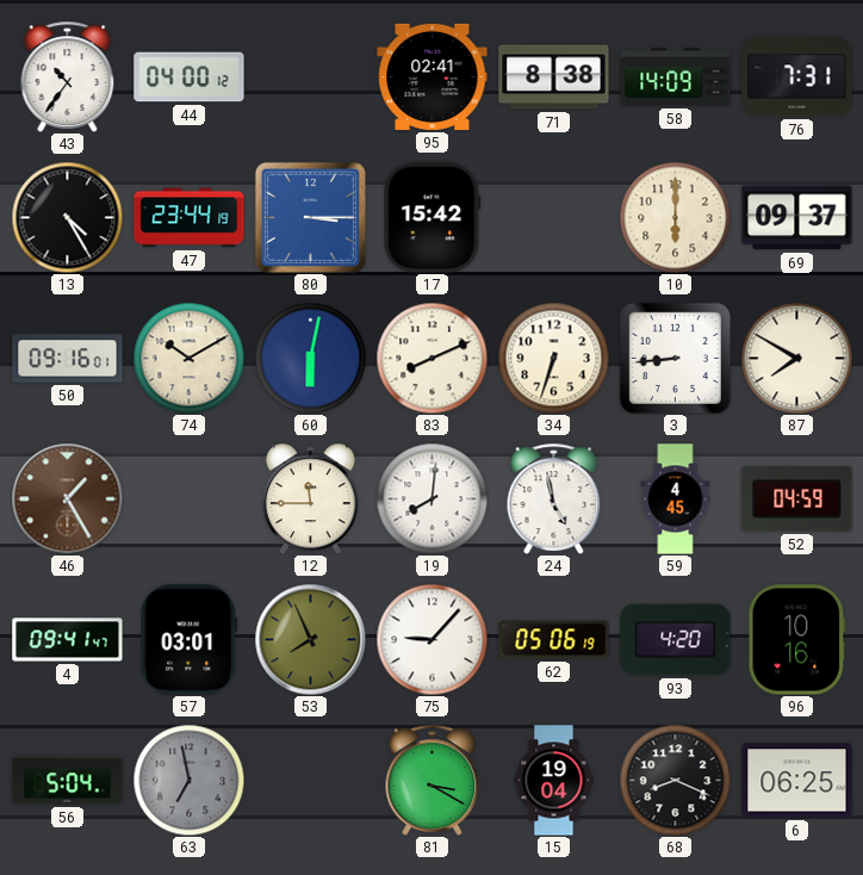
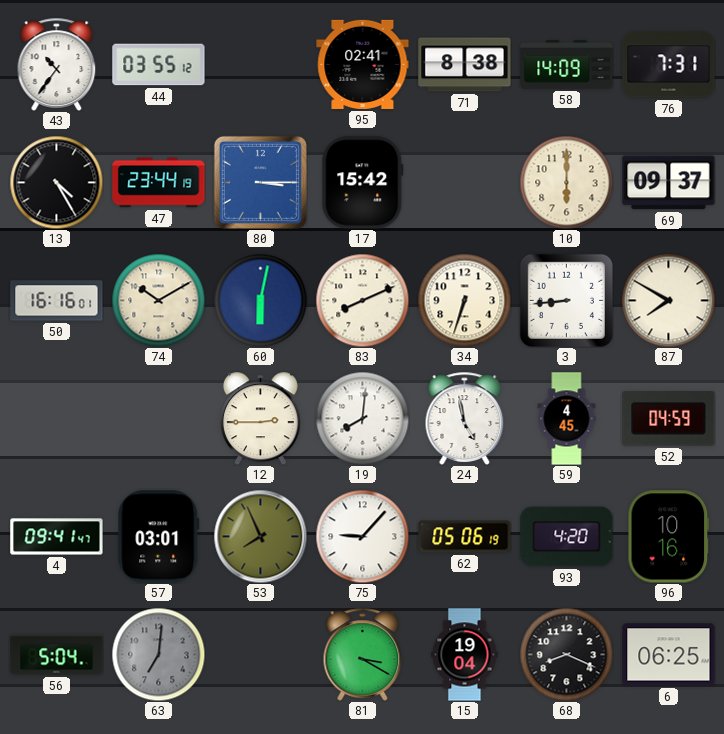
44: 04:00 -> 03:55
50: 09:16 -> 16:16
46: 1:25 -> none
12: 11:45 -> 2:45
63: 6:58 -> 7:01
